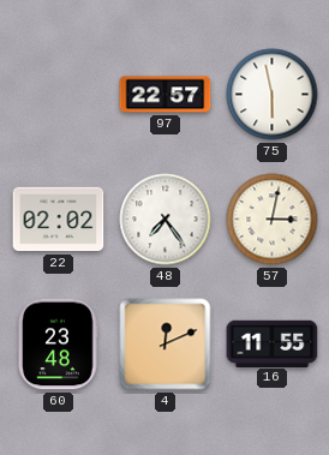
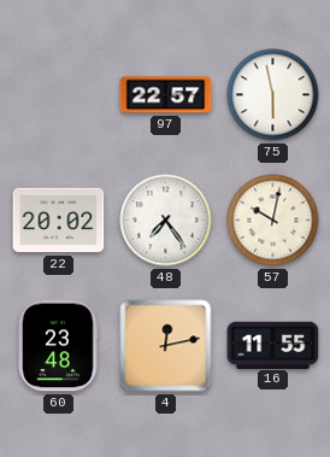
22: 02:02 -> 20:02
57: 3:02 -> 10:02
4: 12:11 -> 12:13
